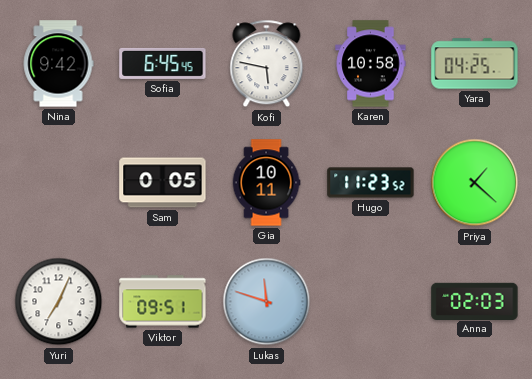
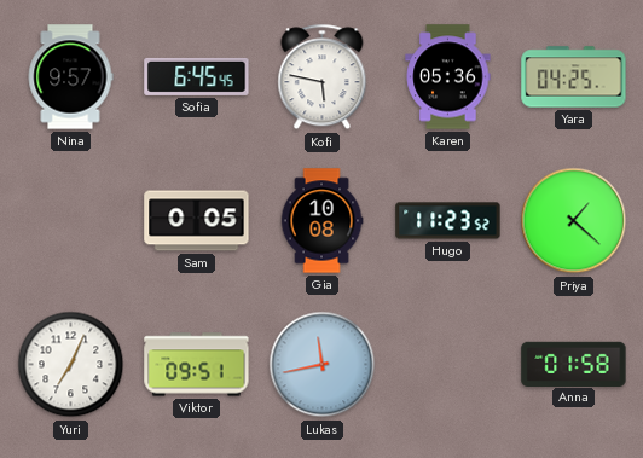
Nina: 9:42 -> 9:57
Karen: 10:58 -> 05:36
Gia: 10:11 -> 10:08
Lukas: 11:48 -> 11:43
Anna: 02:03 -> 01:58
